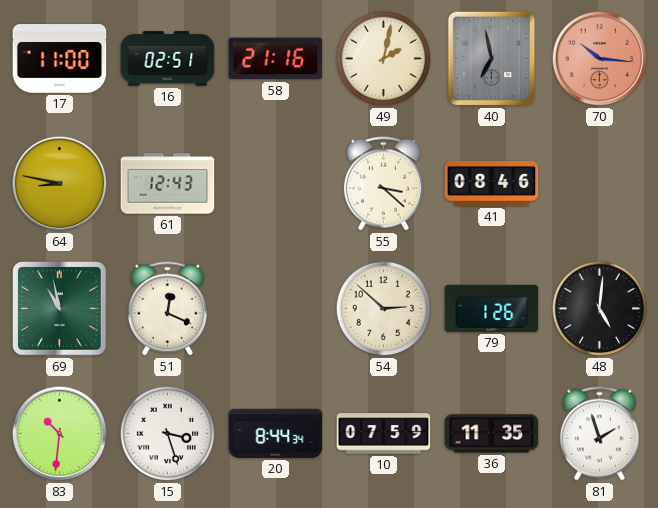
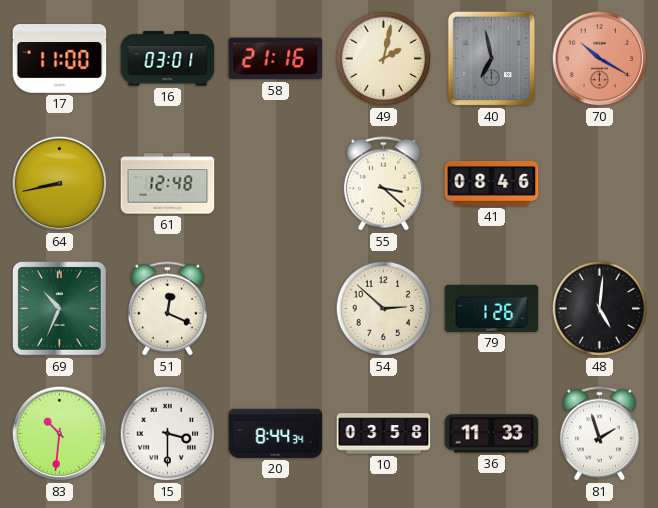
16: 02:51 -> 03:01
70: 10:16 -> 10:20
64: 8:47 -> 8:43
61: 12:43 -> 12:48
69: 10:58 -> 10:34
15: 3:27 -> 3:30
10: 07:59 -> 03:58
36: 11:35 -> 11:33
